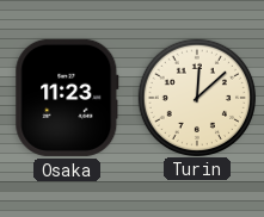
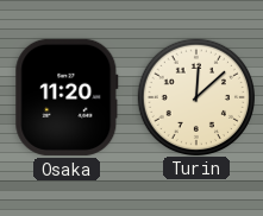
Osaka: 11:23 -> 11:20
